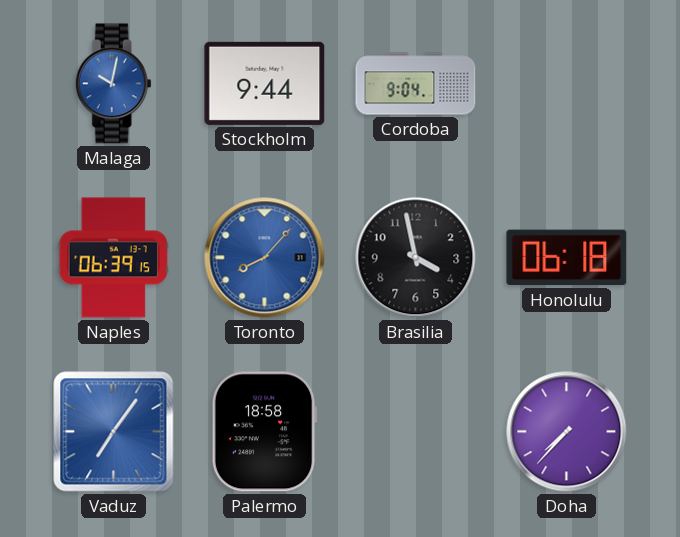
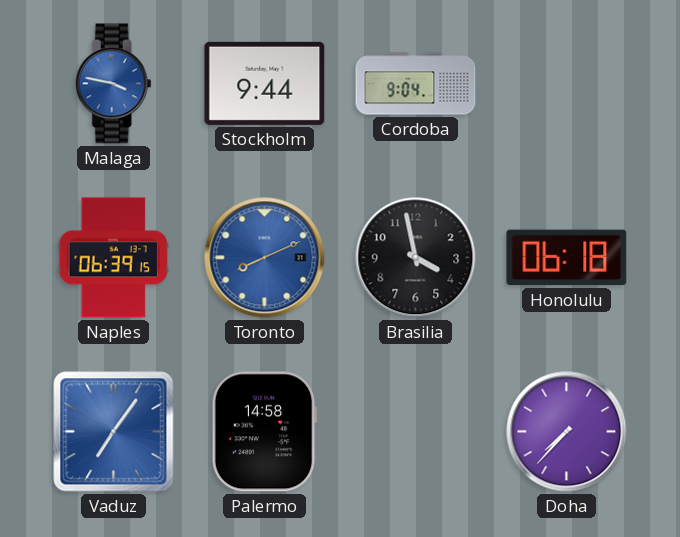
Malaga: 10:02 -> 3:47
Toronto: 8:07 -> 8:11
Palermo: 18:58 -> 14:58
